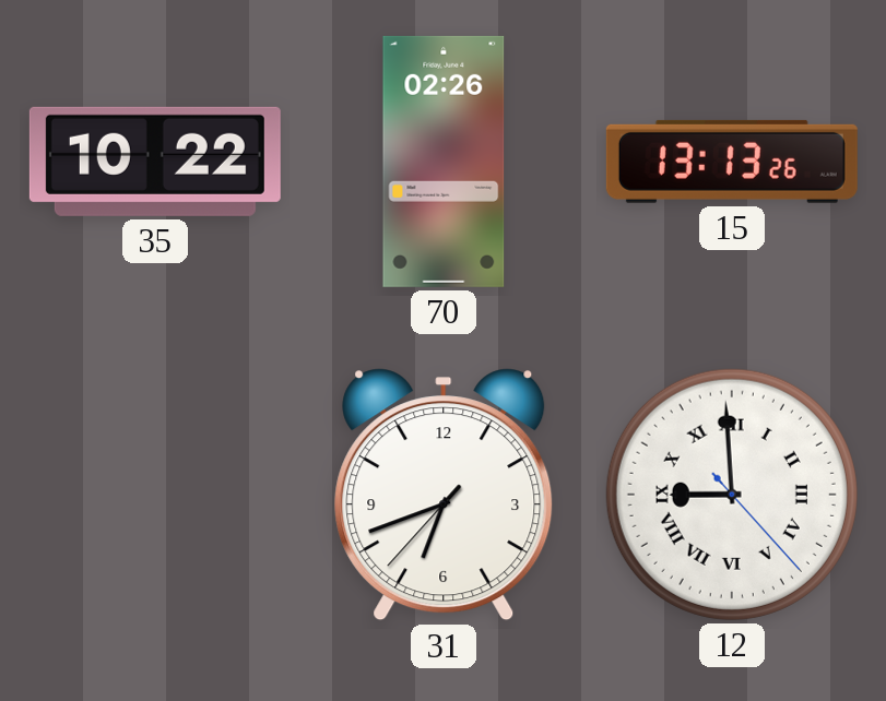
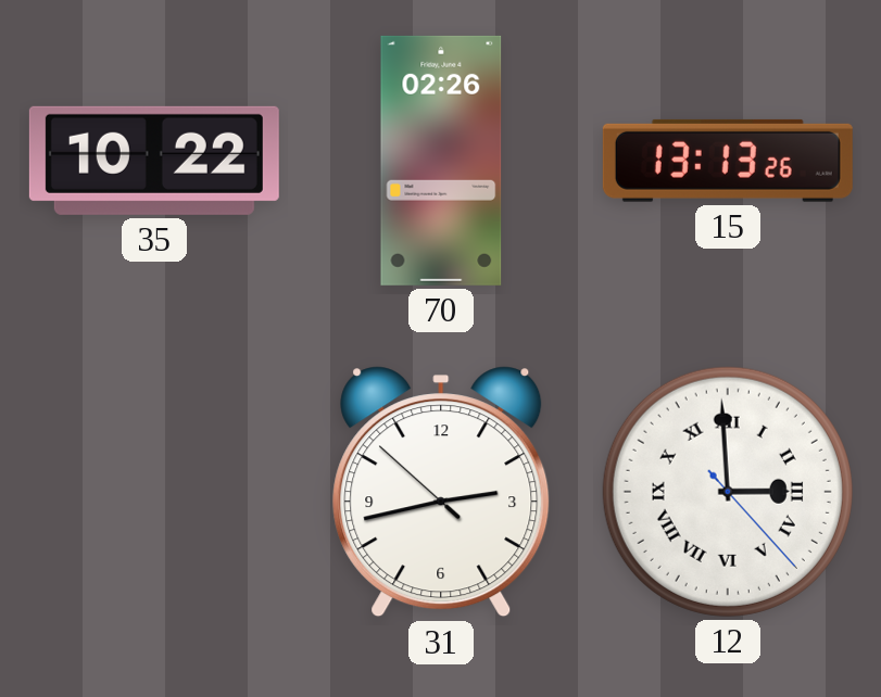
31: 6:41 -> 2:42
12: 8:59 -> 2:59
